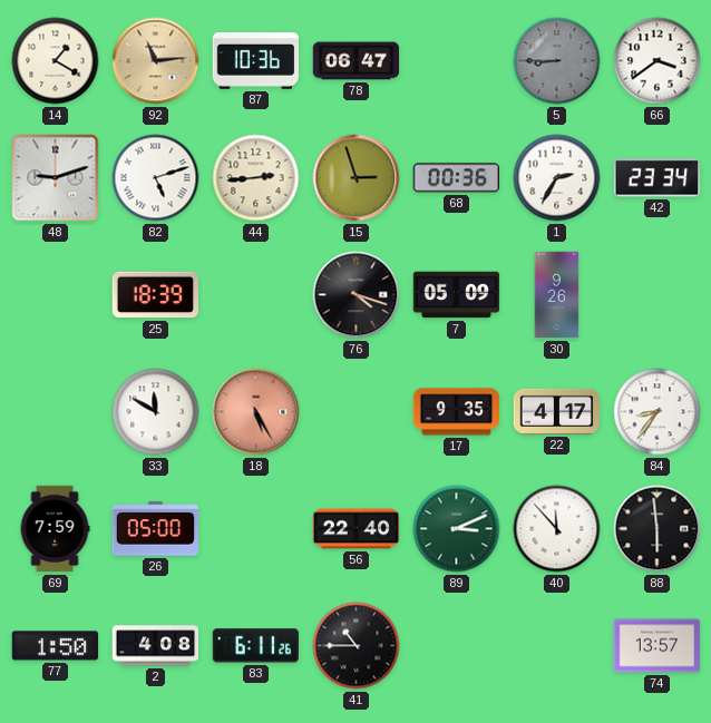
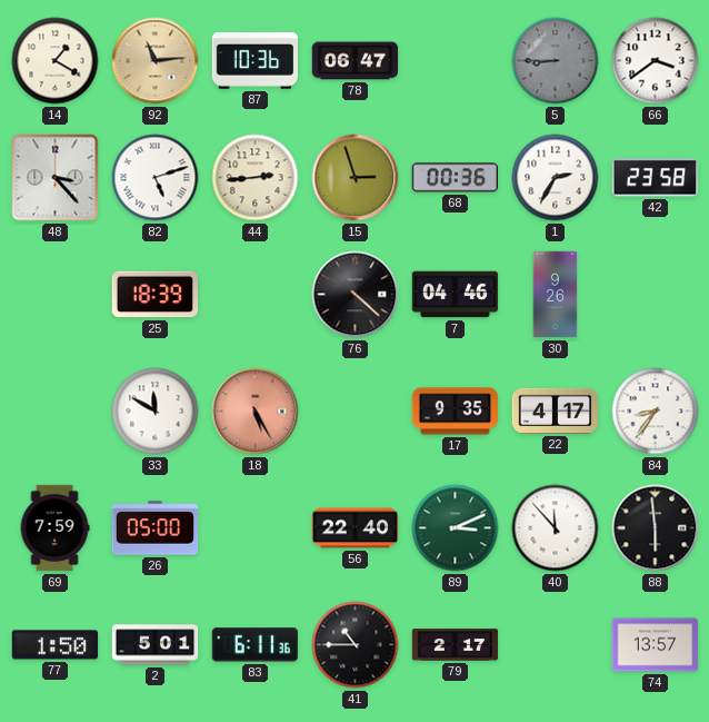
48: 9:12 -> 3:23
42: 23:34 -> 23:58
76: 4:18 -> 4:22
7: 05:09 -> 04:46
2: 4:08 -> 5:01
83: 6:11:26 -> 6:11:36
79: none -> 2:17
